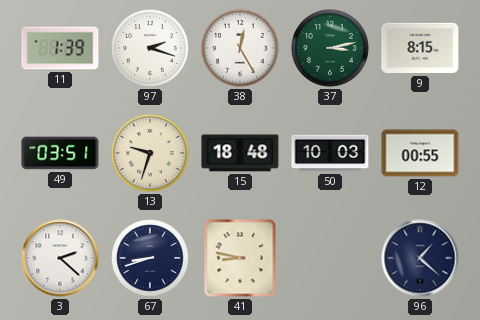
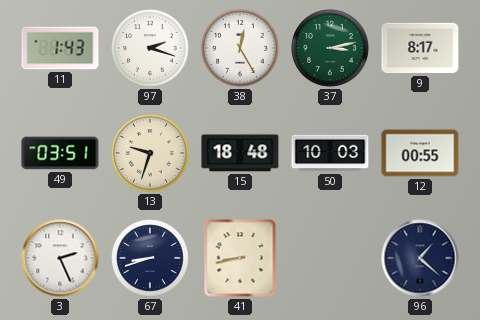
11: 1:39 -> 1:43
9: 8:15 -> 8:17
3: 2:22 -> 2:26
41: 8:47 -> 8:43
